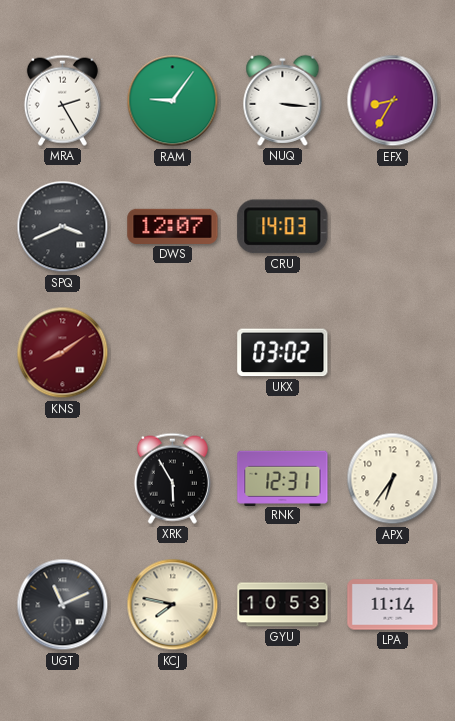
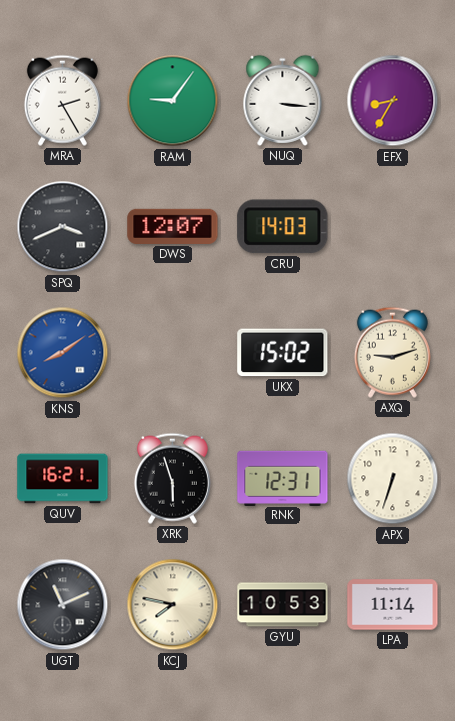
KNS dial: burgundy -> blue
UKX: 03:02 -> 15:02
AXQ: none -> 9:12
QUV: none -> 16:21
XRK: 5:55 -> 5:57
APX: 6:36 -> 6:33
